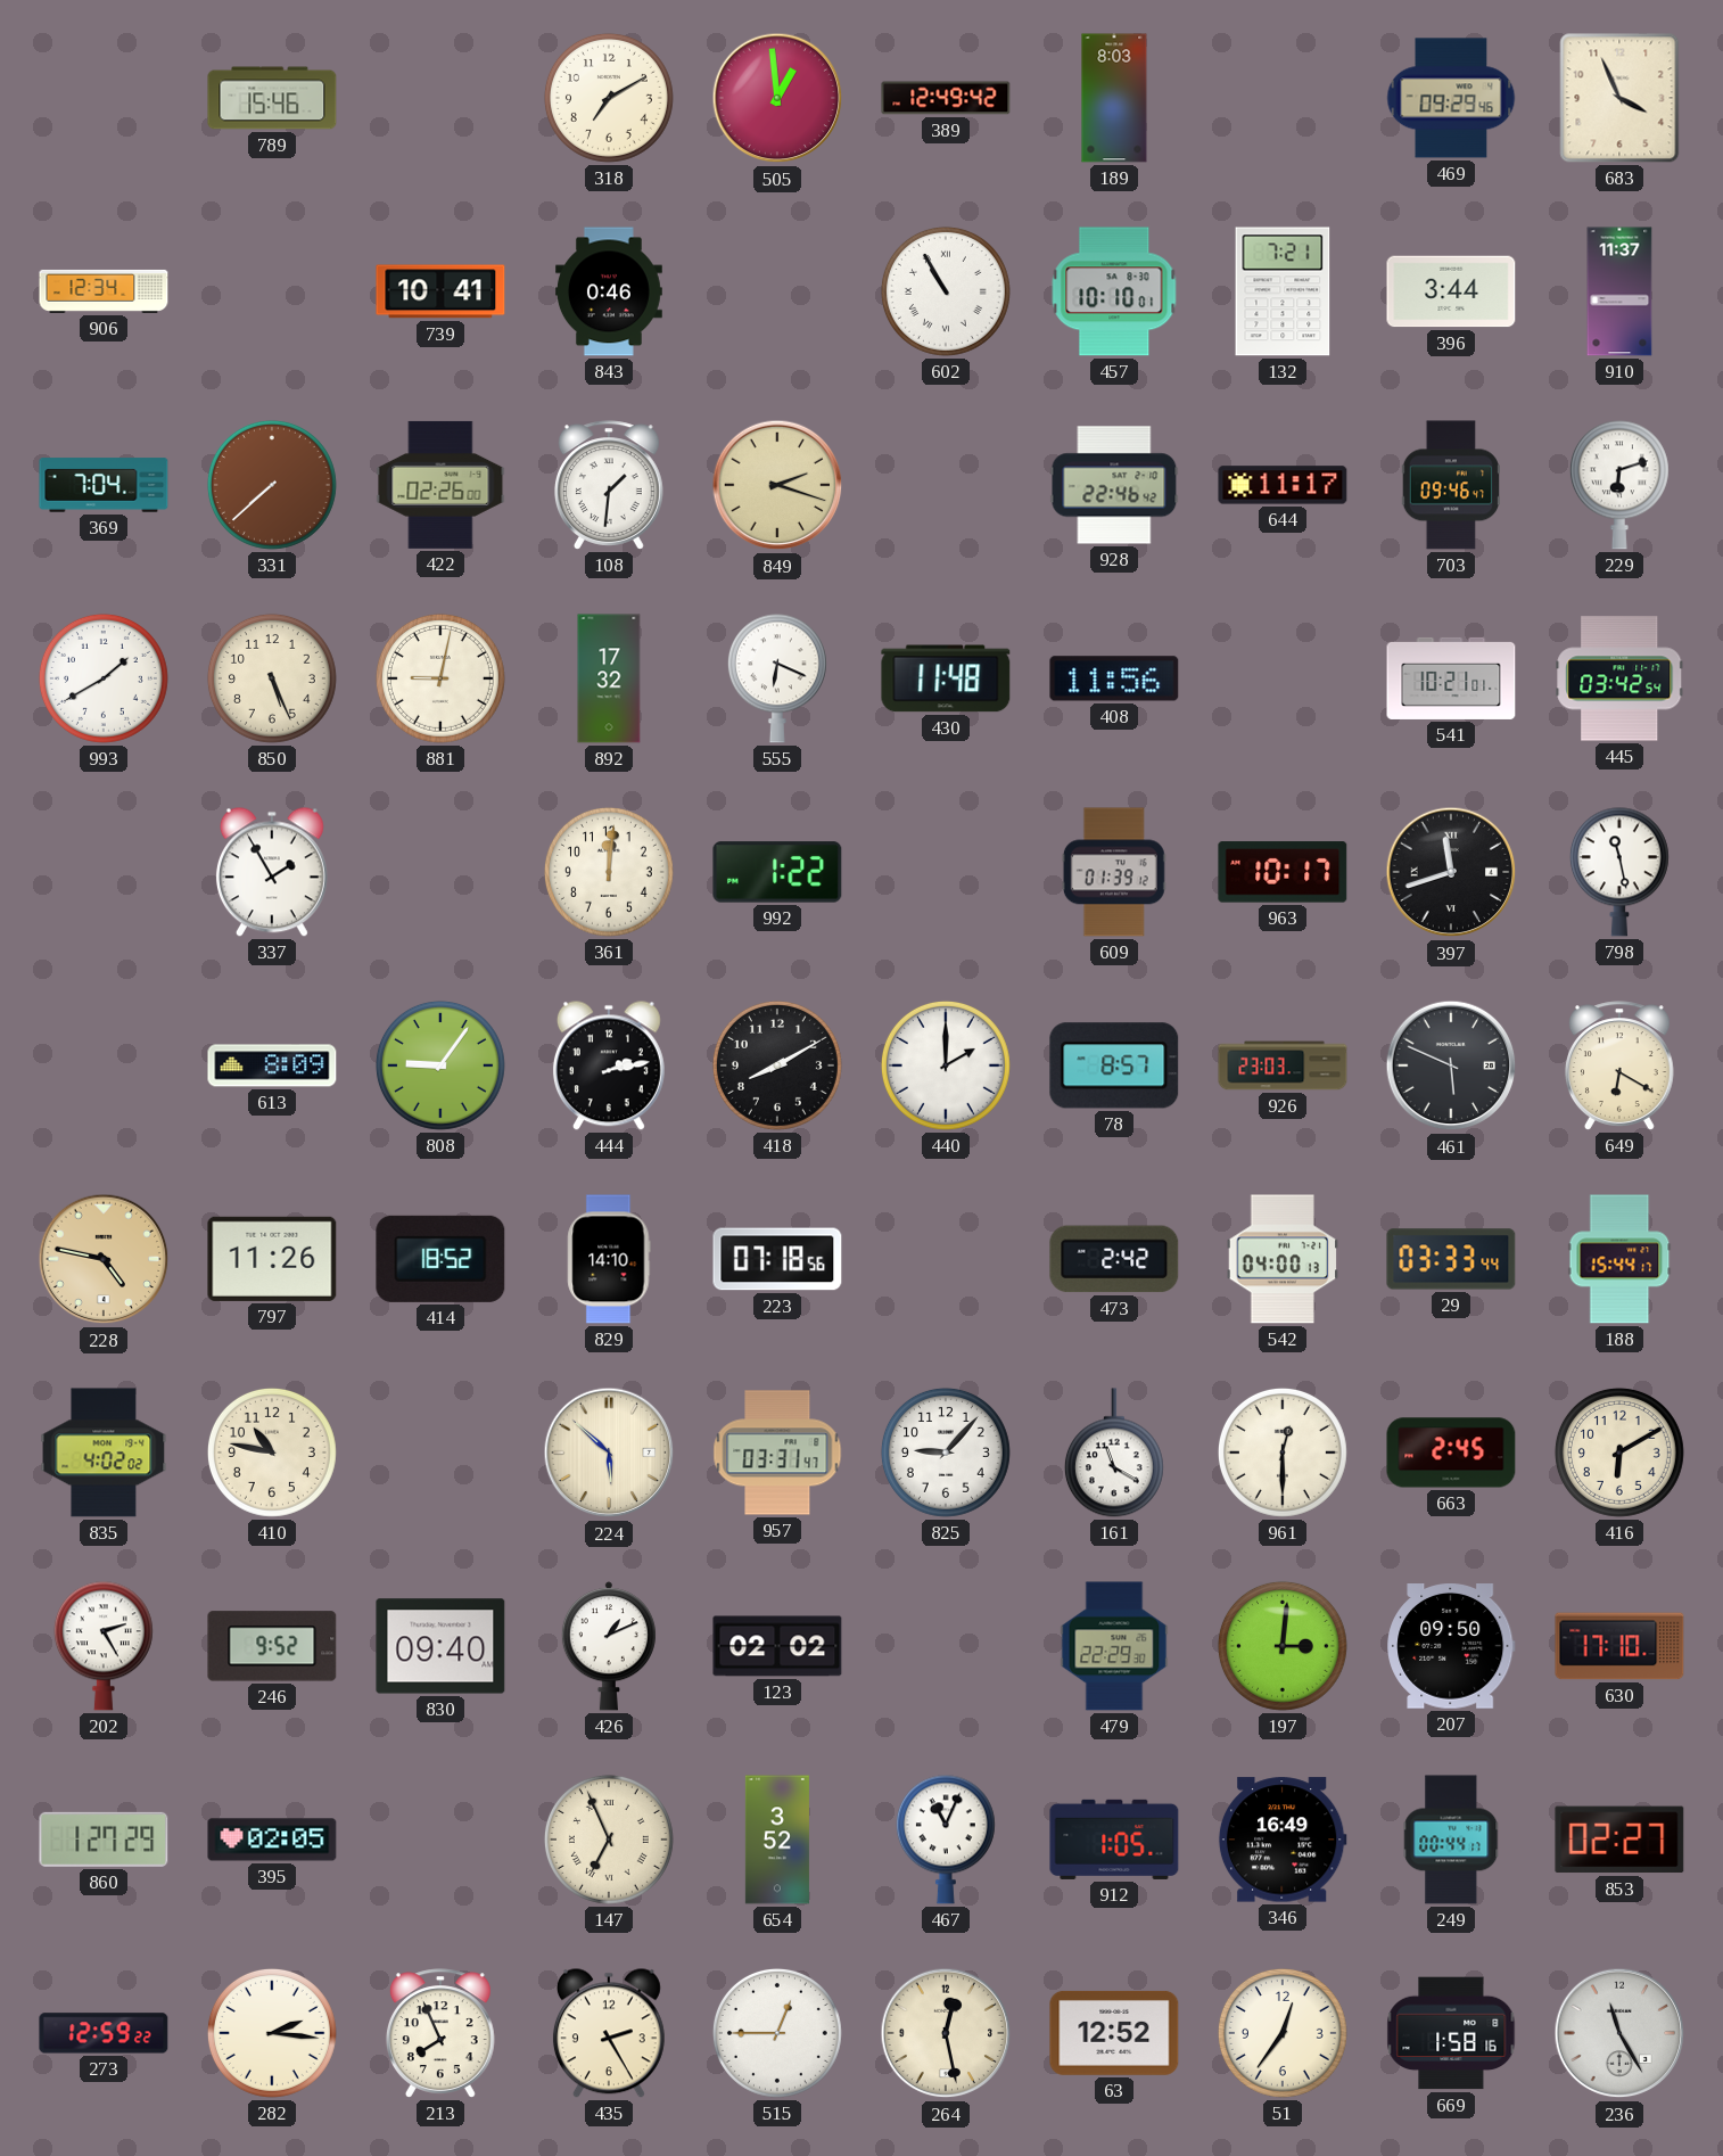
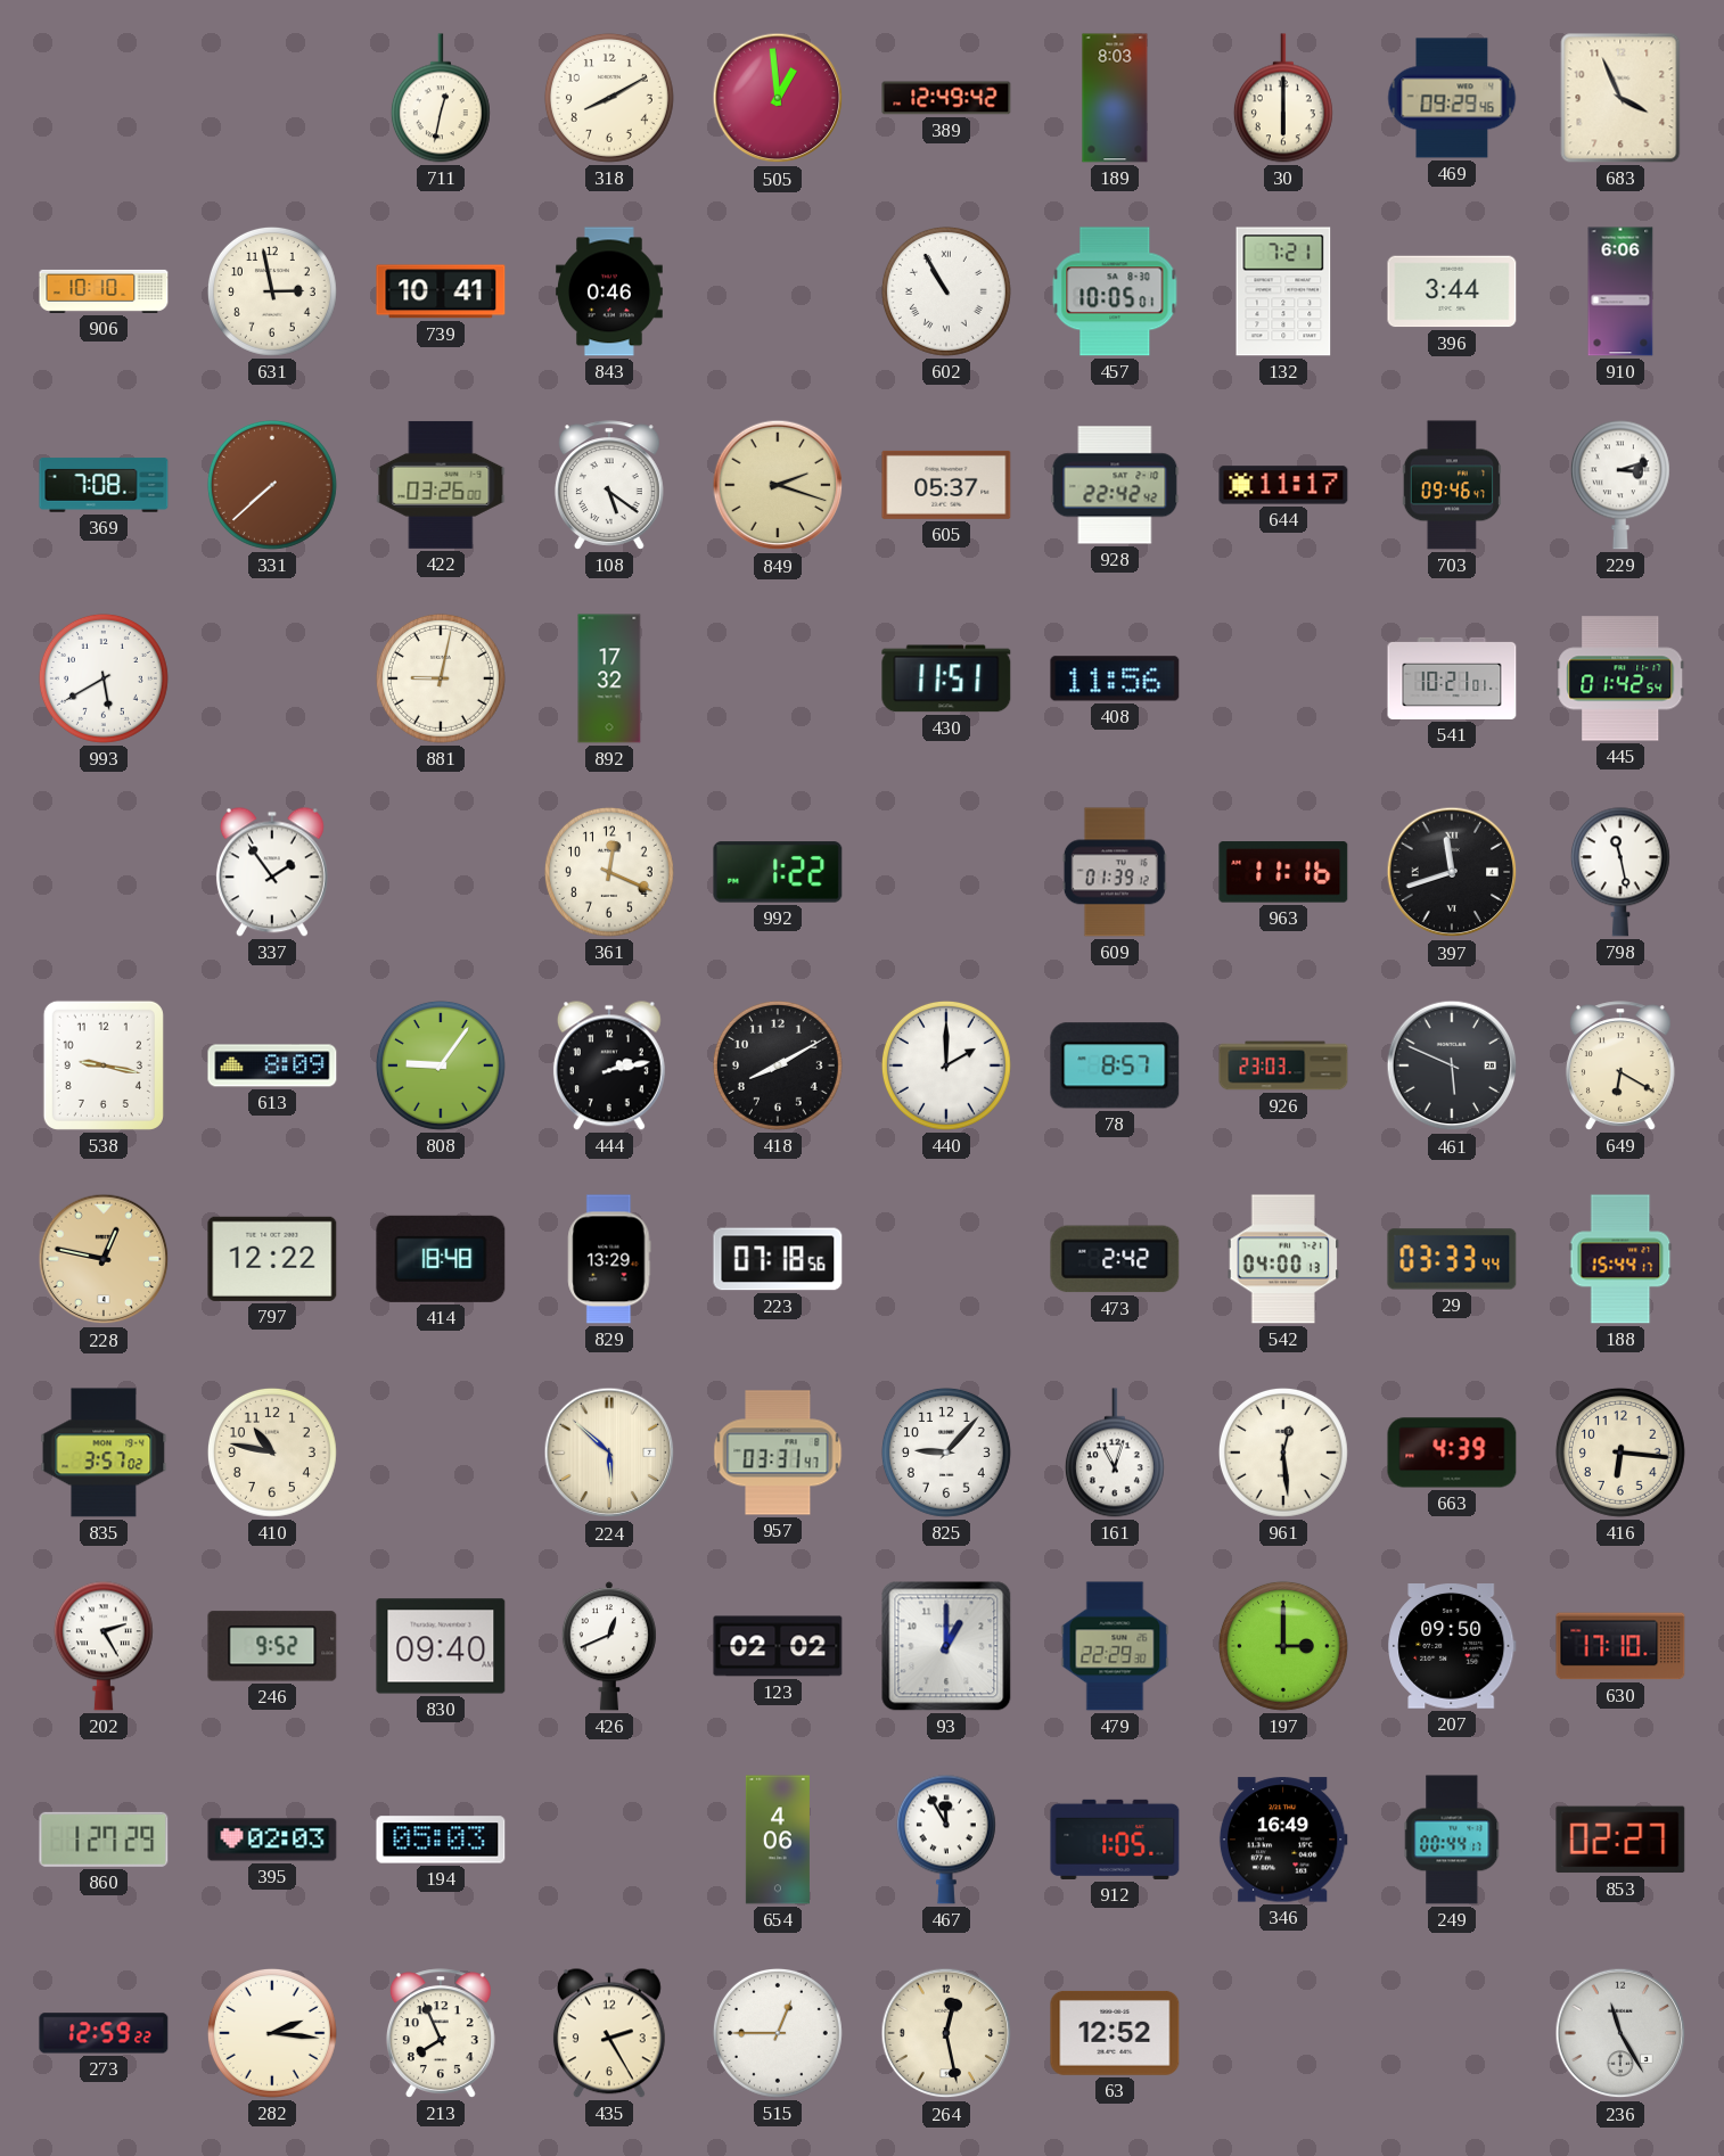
789: 15:46 -> none
711: none -> 12:32
318: 7:10 -> 8:10
30: none -> 6:00
906: 12:34 -> 10:10
631: none -> 2:58
457: 10:10 -> 10:05
910: 11:37 -> 6:06
369: 7:04 -> 7:08
422: 02:26 -> 03:26
108: 1:31 -> 5:21
605: none -> 05:37
928: 22:46 -> 22:42
229: 6:12 -> 3:12
993: 1:40 -> 5:40
850: 5:26 -> none
555: 6:19 -> none
430: 11:48 -> 11:51
445: 03:42 -> 01:42
337: 1:55 -> 1:54
361: 12:01 -> 12:19
963: 10:17 -> 11:16
538: none -> 9:17
228: 4:47 -> 12:47
797: 11:26 -> 12:22
414: 18:52 -> 18:48
829: 14:10 -> 13:29
835: 4:02 -> 3:57
161: 11:20 -> 11:03
961: 12:30 -> 12:29
663: 2:45 -> 4:39
416: 6:10 -> 6:16
426: 1:11 -> 12:41
93: none -> 1:00
197: 3:01 -> 3:00
395: 02:05 -> 02:03
194: none -> 05:03
147: 6:56 -> none
654: 3:52 -> 4:06
467: 11:04 -> 11:55
51: 12:36 -> none
669: 1:58 -> none
